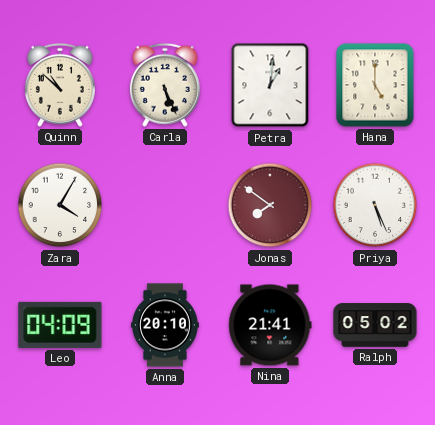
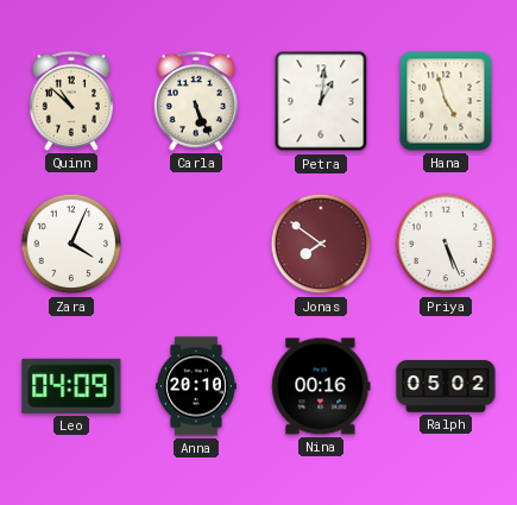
Hana: 5:00 -> 4:57
Zara: 4:05 -> 4:04
Nina: 21:41 -> 00:16
